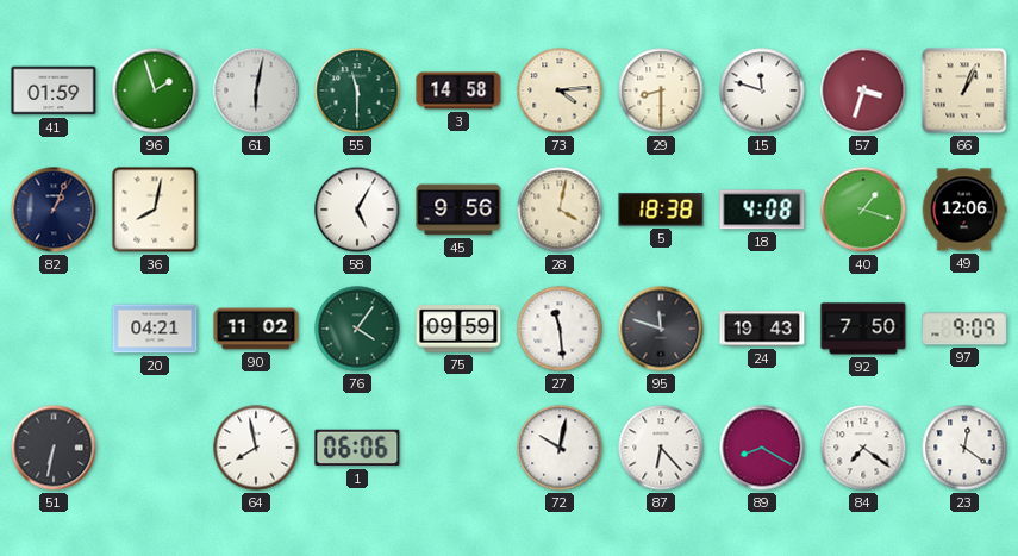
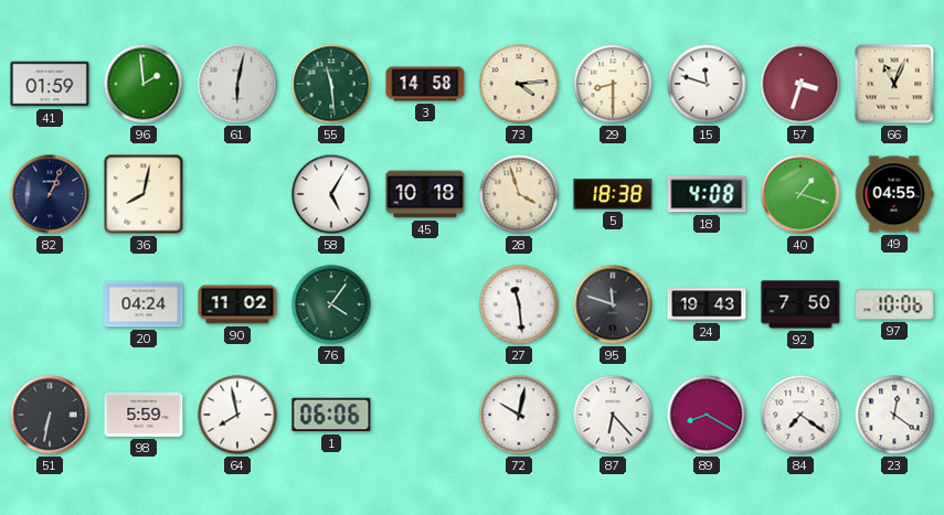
96: 1:57 -> 1:59
55: 11:30 -> 11:29
66: 1:04 -> 11:04
45: 9:56 -> 10:18
28: 4:02 -> 3:57
49: 12:06 -> 04:55
20: 04:21 -> 04:24
75: 09:59 -> none
97: 9:09 -> 10:06
98: none -> 5:59
